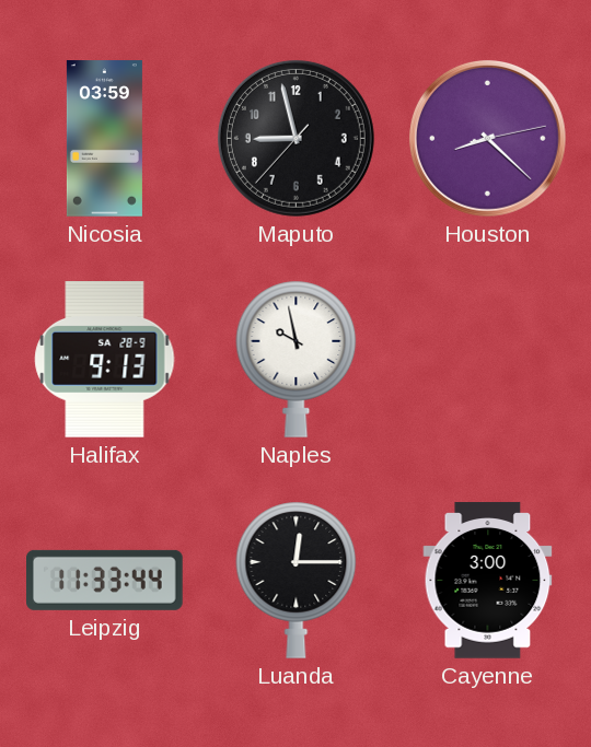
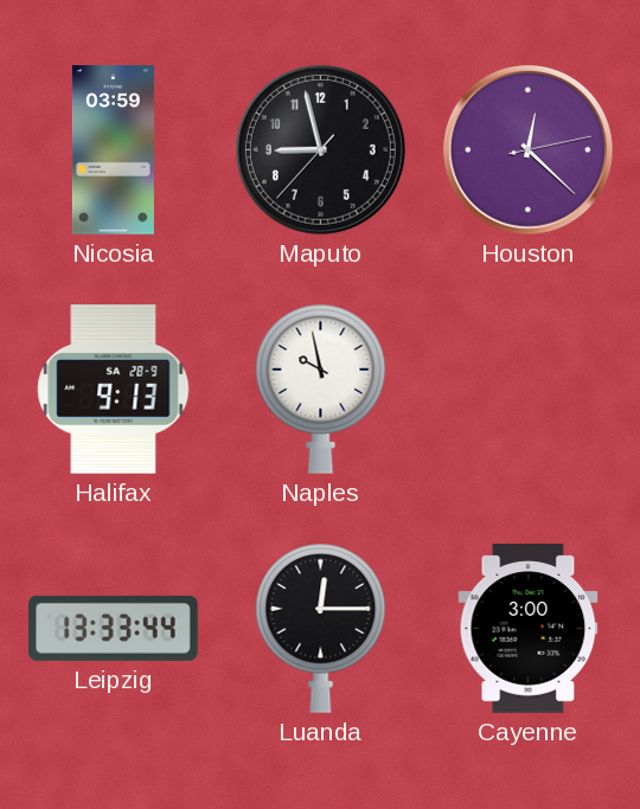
Houston: 8:22 -> 12:22
Leipzig: 11:33 -> 13:33
